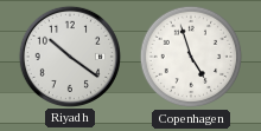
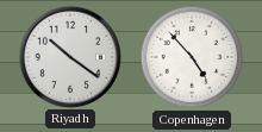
Copenhagen: 4:57 -> 4:53
